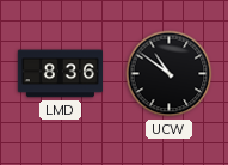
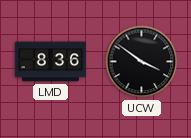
UCW: 10:51 -> 3:51
